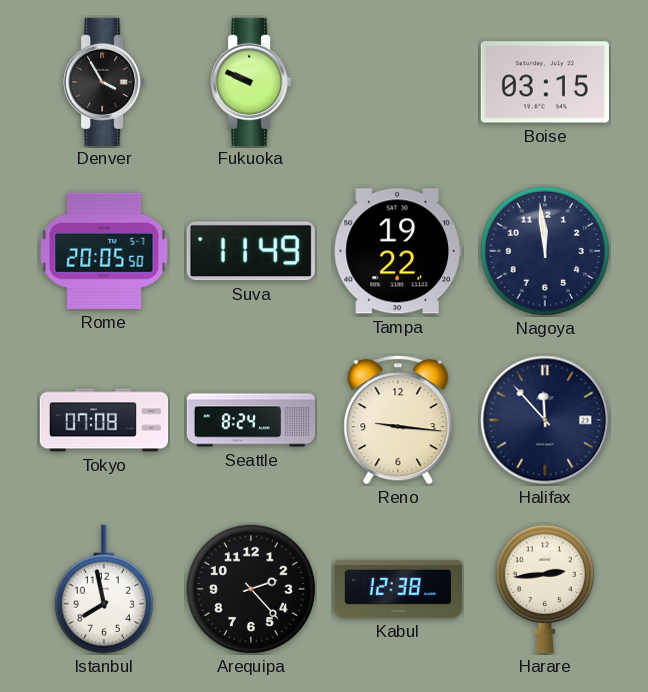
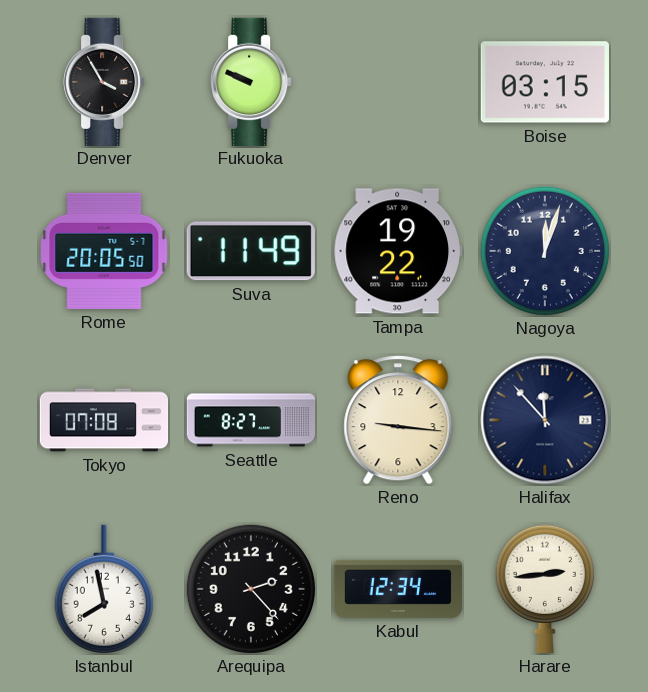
Nagoya: 11:59 -> 12:03
Seattle: 8:24 -> 8:27
Kabul: 12:38 -> 12:34
